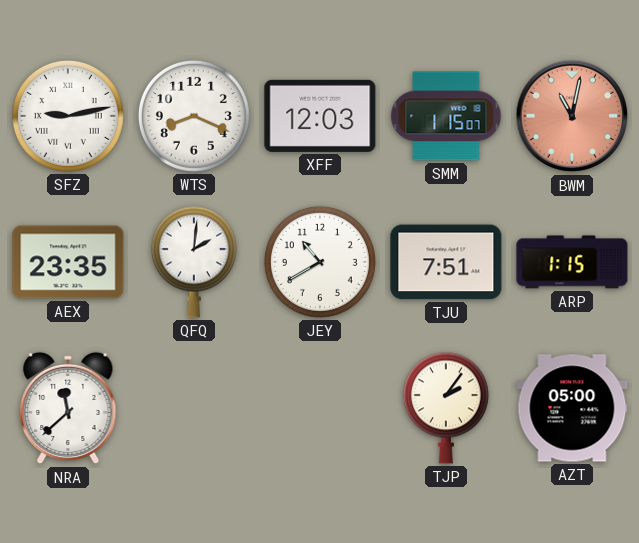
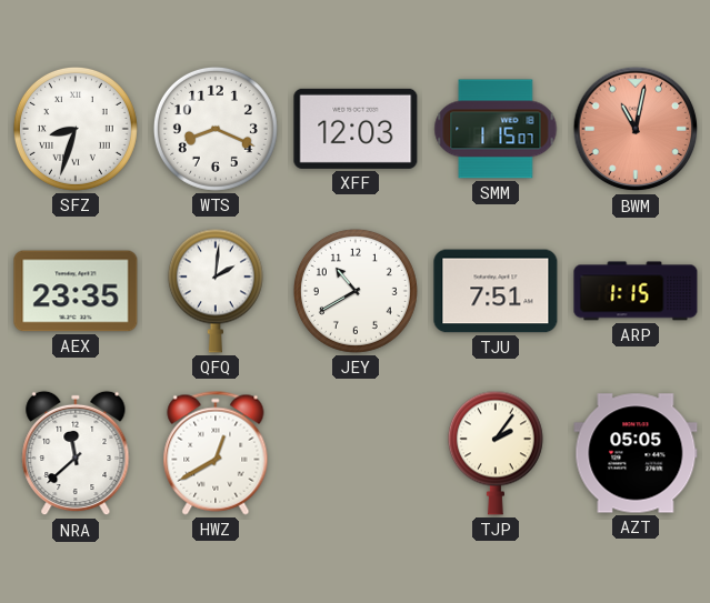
SFZ: 9:13 -> 8:33
HWZ: none -> 12:40
AZT: 05:00 -> 05:05
